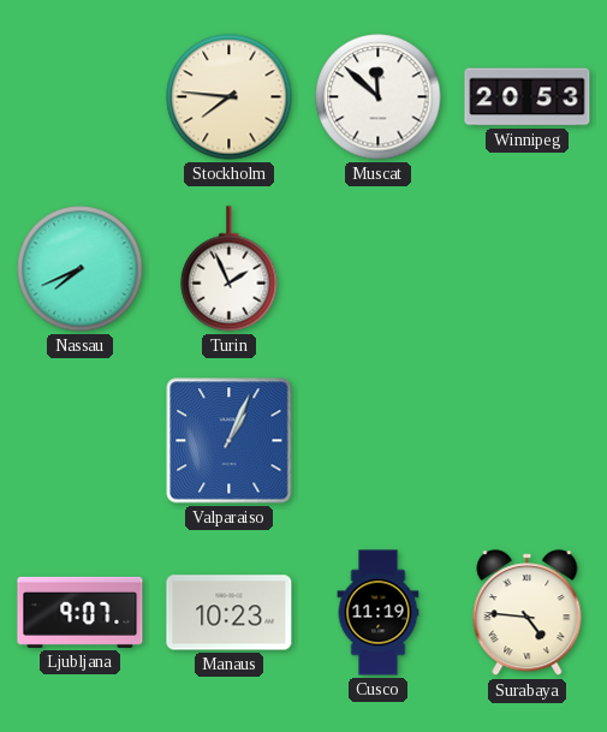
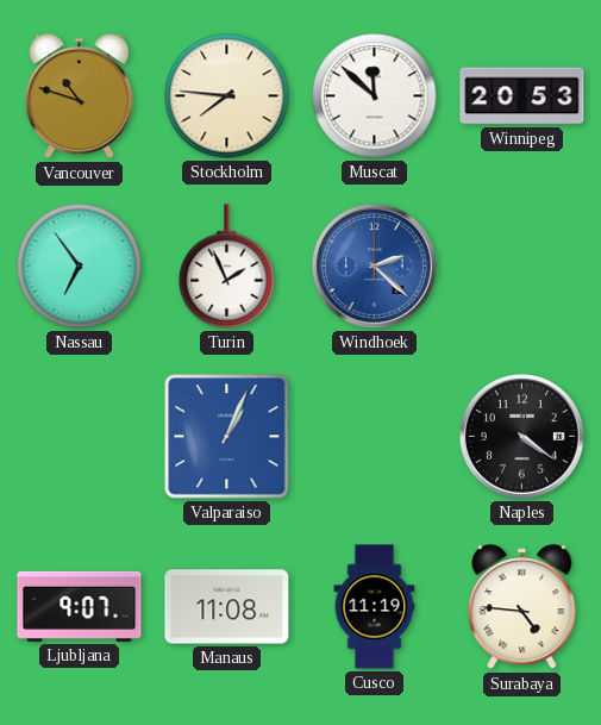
Vancouver: none -> 10:48
Nassau: 7:41 -> 6:54
Windhoek: none -> 2:22
Naples: none -> 4:21
Manaus: 10:23 -> 11:08
